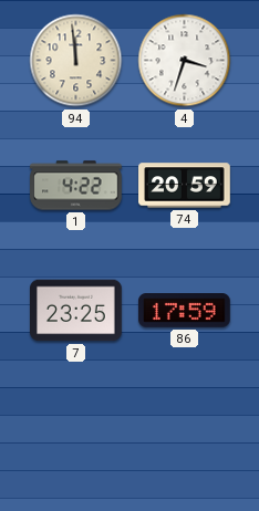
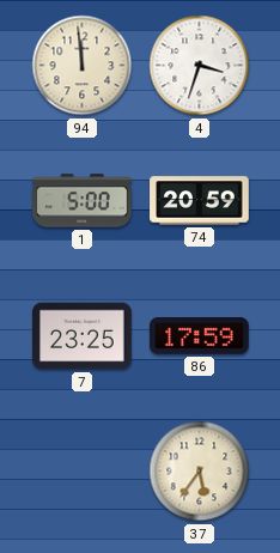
1: 4:22 -> 5:00
37: none -> 5:36
